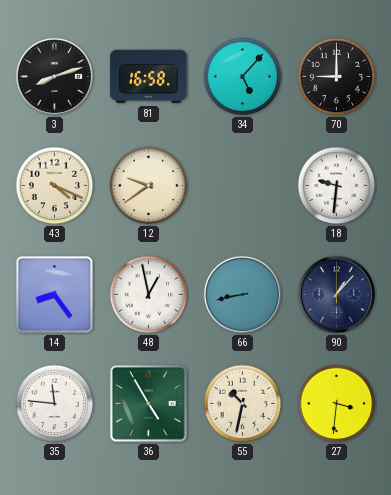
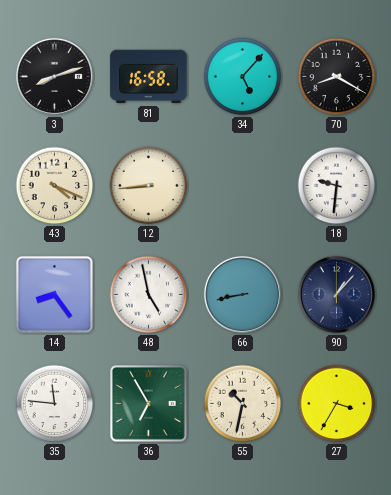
70: 9:00 -> 8:20
12: 9:39 -> 8:44
48: 12:58 -> 4:58
36: 4:55 -> 6:55
27: 3:31 -> 3:35
